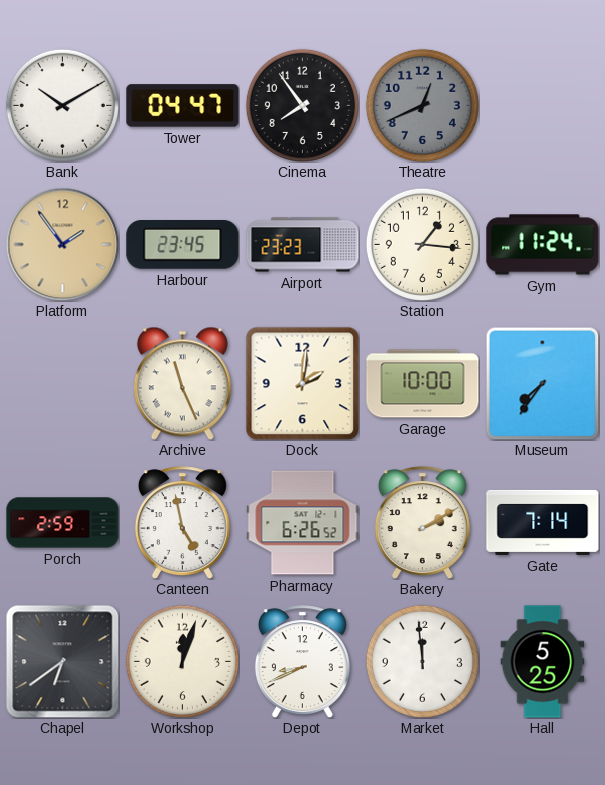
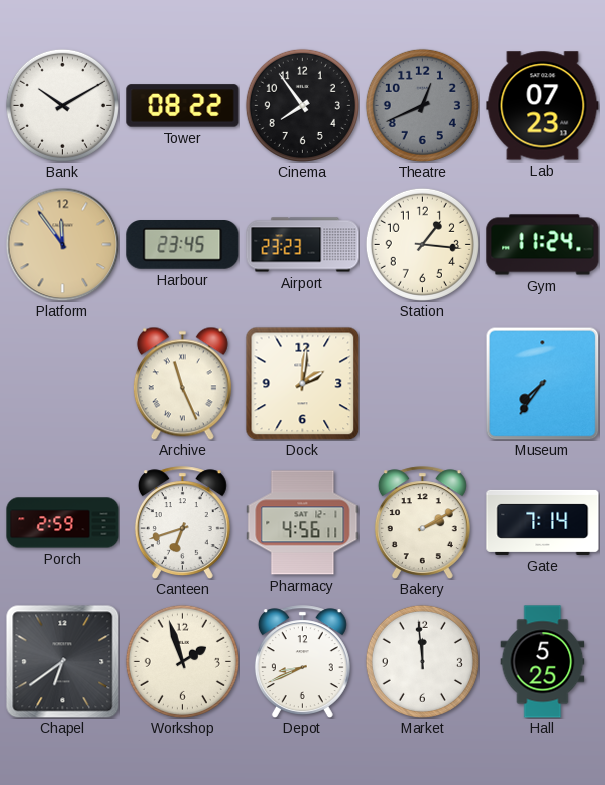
Tower: 04:47 -> 08:22
Lab: none -> 07:23
Platform: 1:54 -> 11:54
Garage: 10:00 -> none
Canteen: 4:58 -> 6:42
Pharmacy: 6:26 -> 4:56
Workshop: 12:03 -> 1:57
